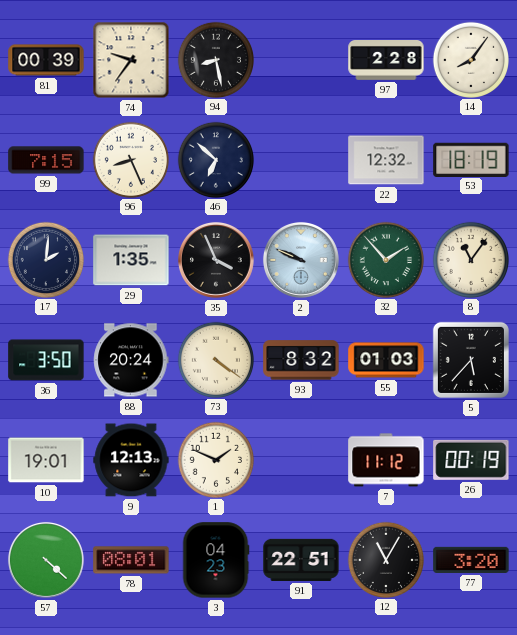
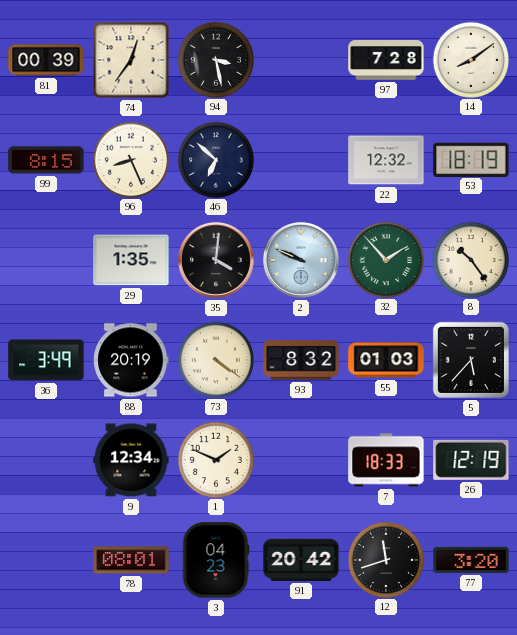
74: 9:36 -> 12:36
94: 8:28 -> 3:28
97: 2:28 -> 7:28
14: 8:06 -> 8:09
99: 7:15 -> 8:15
17: 2:01 -> none
35: 3:56 -> 4:01
8: 11:06 -> 10:24
36: 3:50 -> 3:49
88: 20:24 -> 20:19
10: 19:01 -> none
9: 12:13 -> 12:34
7: 11:12 -> 18:33
26: 00:19 -> 12:19
57: 4:22 -> none
91: 22:51 -> 20:42
12: 11:05 -> 11:42
